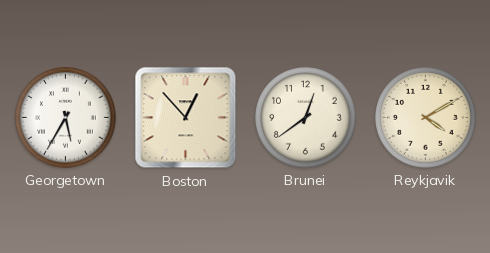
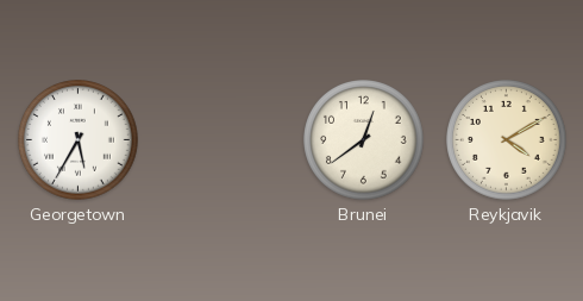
Boston: 12:53 -> none
